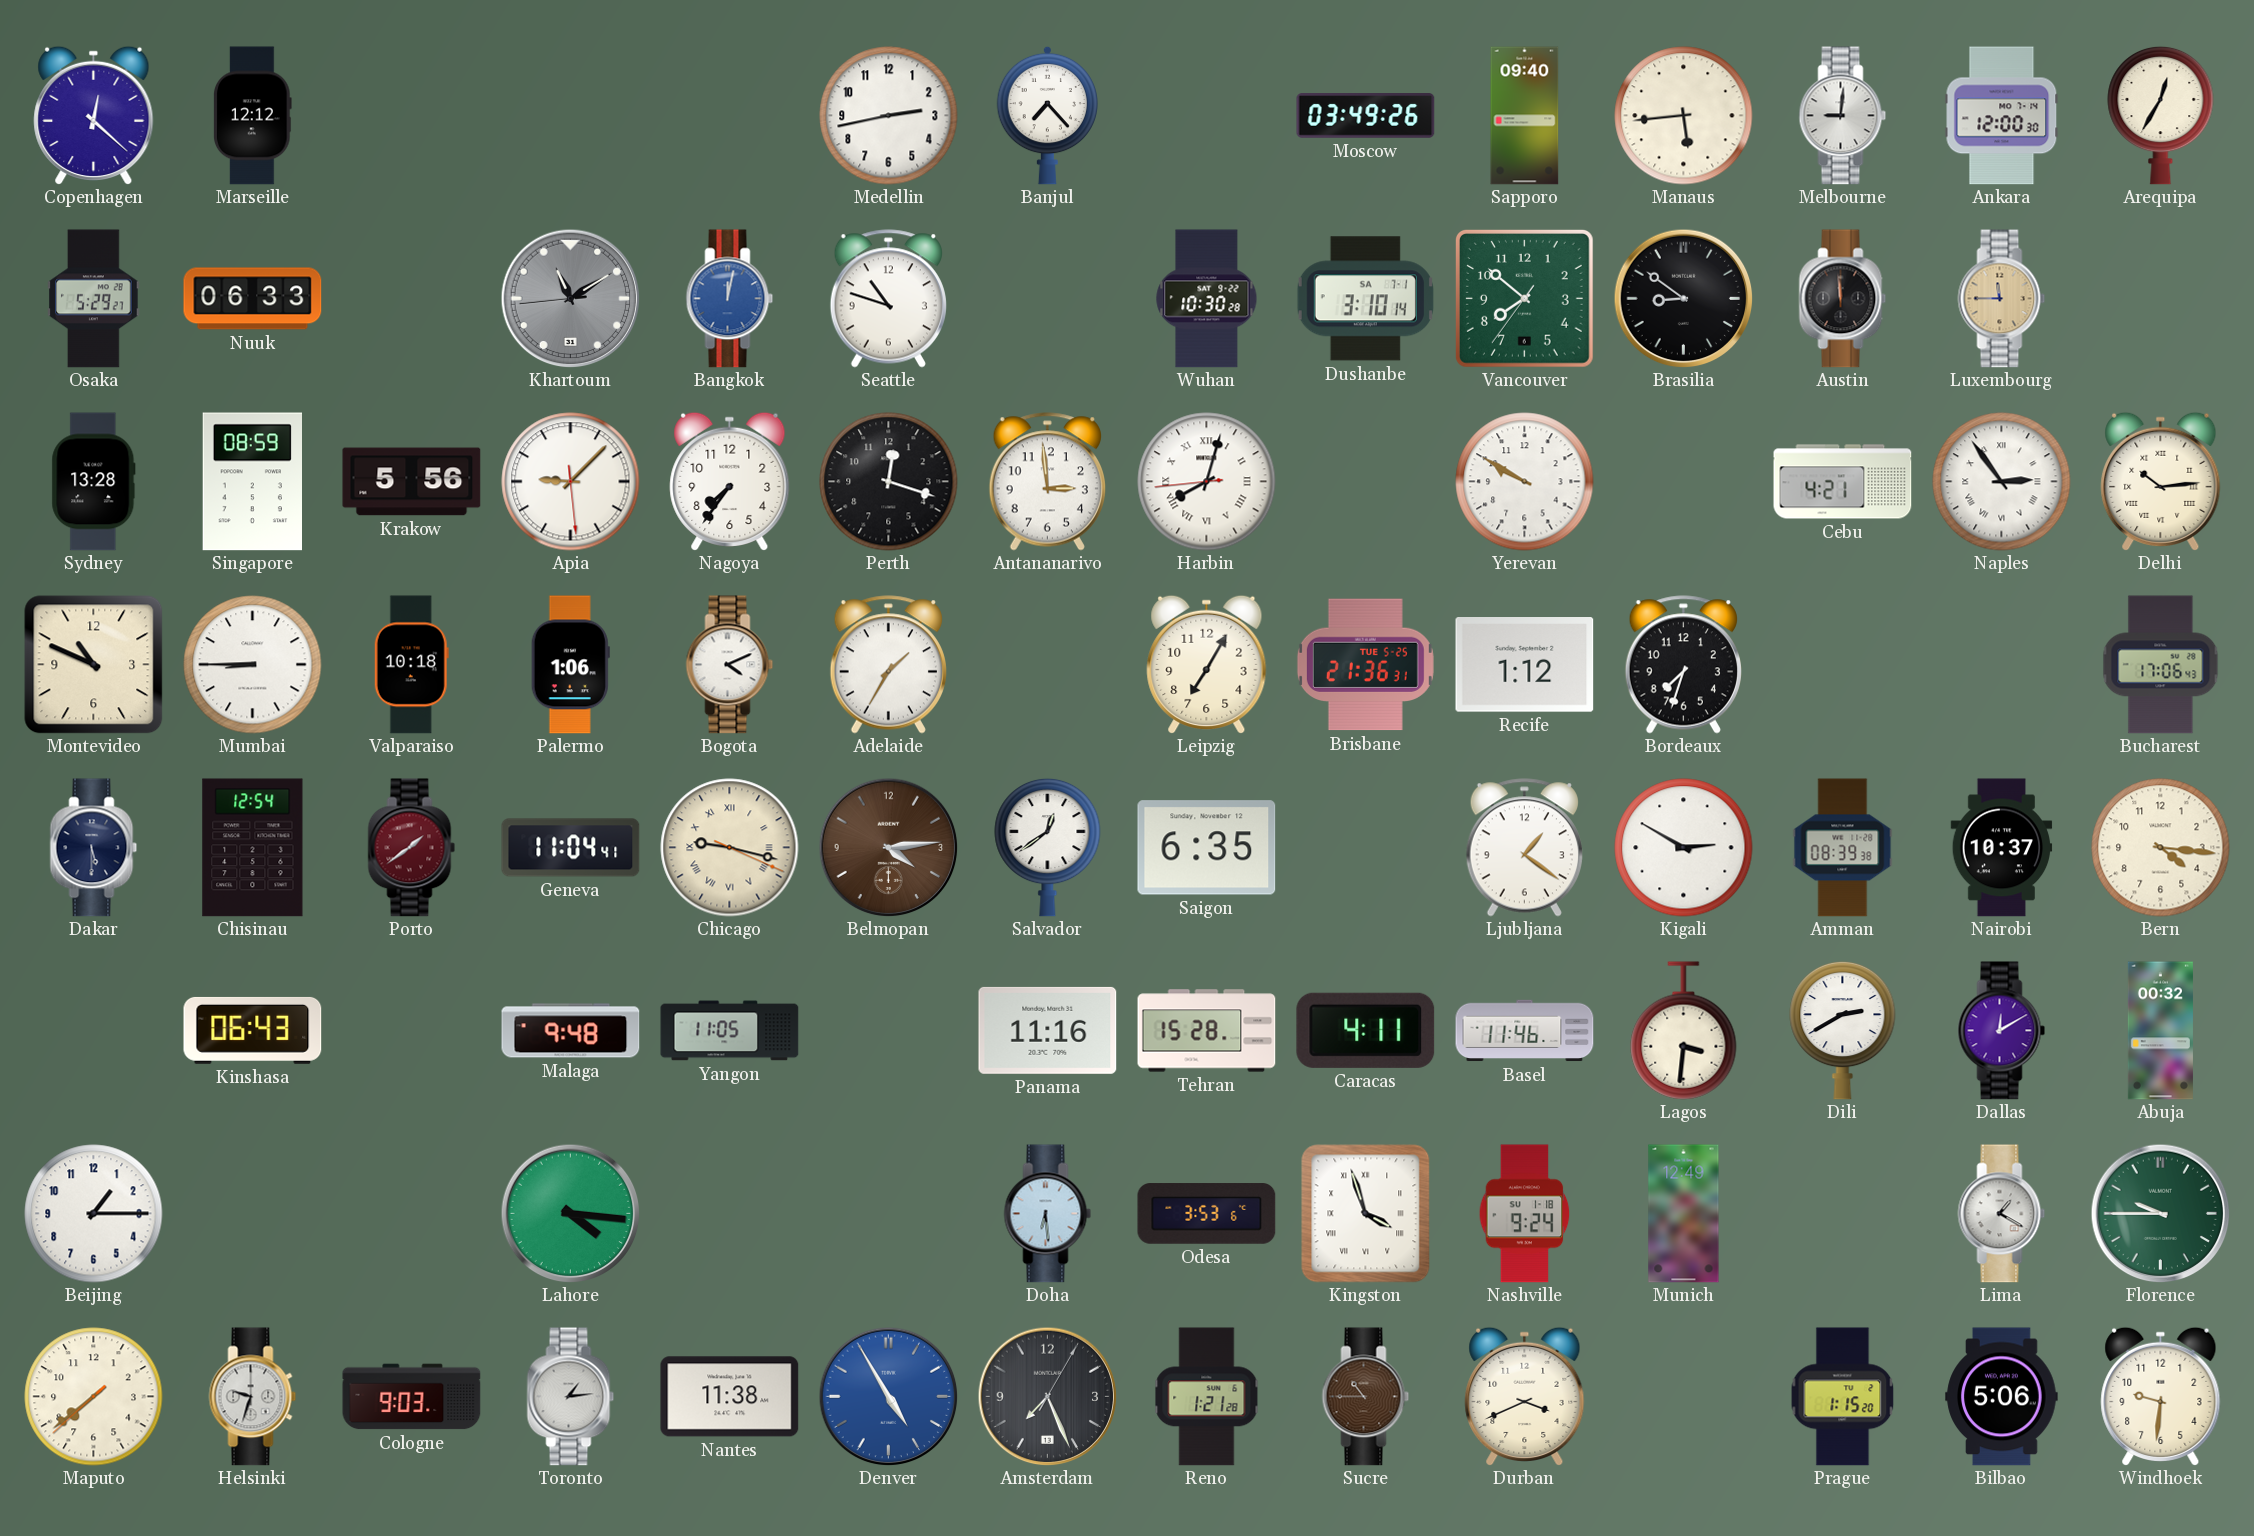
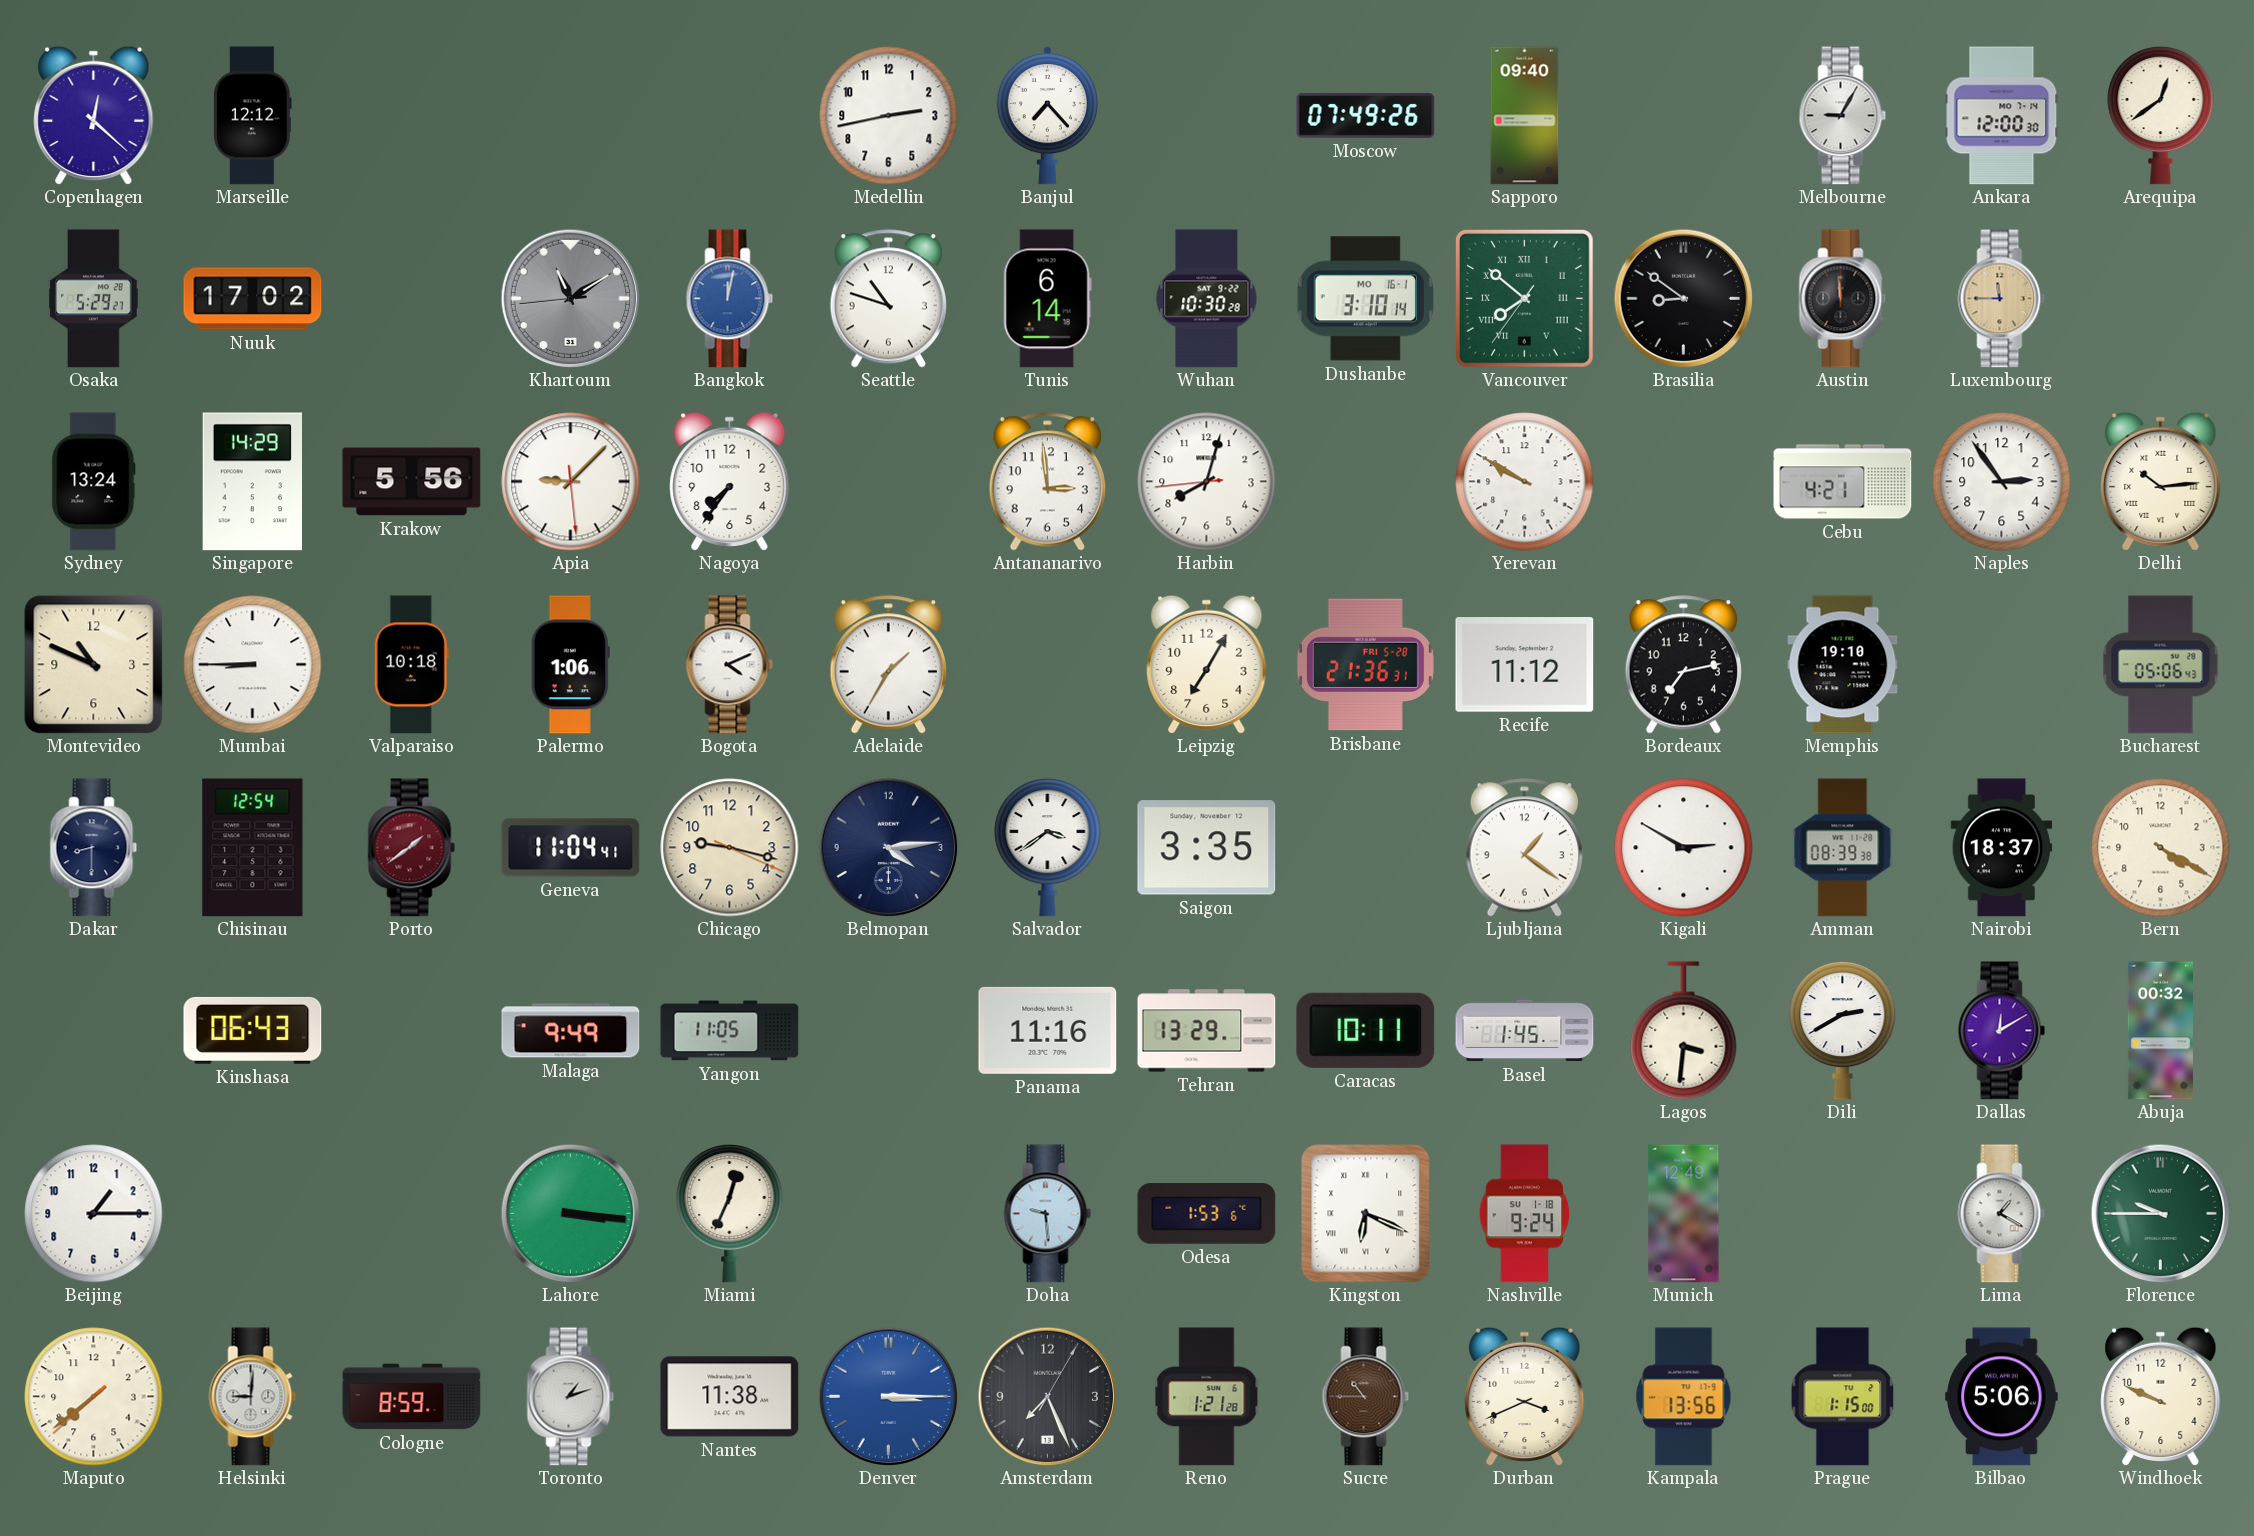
Moscow: 03:49 -> 07:49
Manaus: 5:44 -> none
Melbourne: 9:01 -> 9:05
Arequipa: 12:35 -> 12:39
Nuuk: 06:33 -> 17:02
Tunis: none -> 6:14
Dushanbe date: SA 7-1 -> MO 16-1
Vancouver numerals: Arabic -> Roman
Sydney: 13:28 -> 13:24
Singapore: 08:59 -> 14:29
Perth: 12:18 -> none
Harbin numerals: Roman -> Arabic
Naples numerals: Roman -> Arabic
Brisbane date: TUE 5-25 -> FRI 5-28
Recife: 1:12 -> 11:12
Bordeaux: 7:33 -> 7:13
Memphis: none -> 19:10
Bucharest: 17:06 -> 05:06
Dakar: 5:30 -> 8:30
Chicago numerals: Roman -> Arabic
Belmopan dial: brown -> navy
Salvador: 12:39 -> 3:39
Saigon: 6:35 -> 3:35
Nairobi: 10:37 -> 18:37
Bern: 4:16 -> 4:20
Malaga: 9:48 -> 9:49
Tehran: 15:28 -> 13:29
Caracas: 4:11 -> 10:11
Basel: 11:46 -> 1:45
Lahore: 4:16 -> 3:16
Miami: none -> 12:34
Doha: 6:29 -> 9:29
Odesa: 3:53 -> 1:53
Kingston: 3:57 -> 6:19
Helsinki: 9:33 -> 9:01
Cologne: 9:03 -> 8:59
Toronto: 1:14 -> 1:12
Denver: 4:55 -> 3:15
Kampala: none -> 13:56
Prague: 1:15:20 -> 1:15:00
Windhoek: 9:31 -> 9:49
